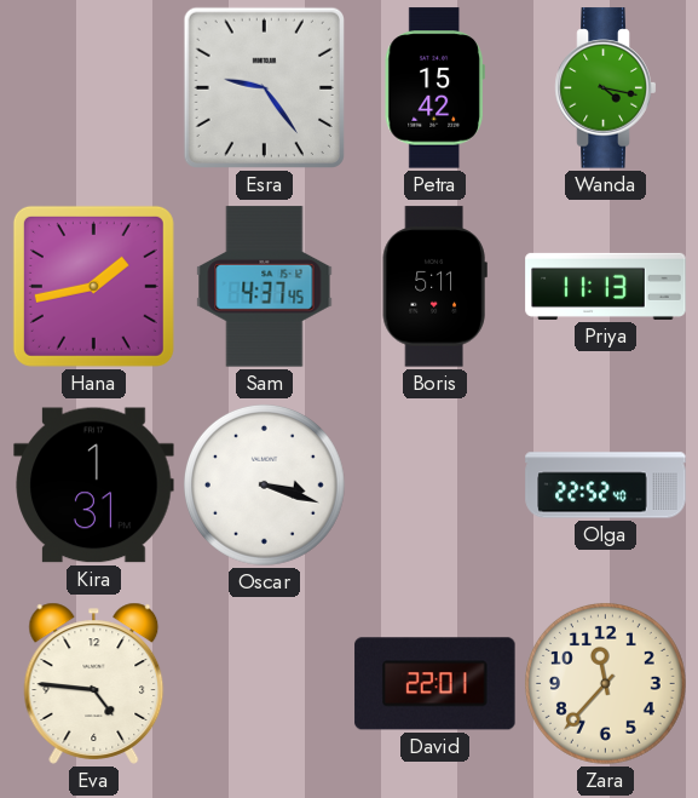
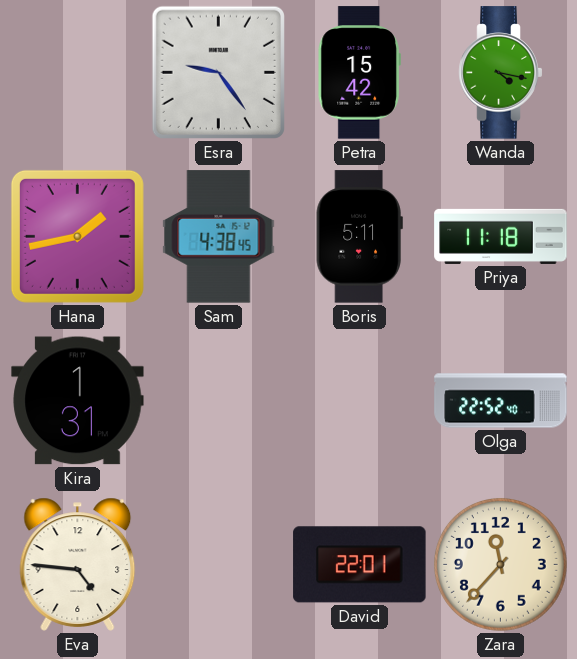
Sam: 4:37 -> 4:38
Priya: 11:13 -> 11:18
Oscar: 3:18 -> none
